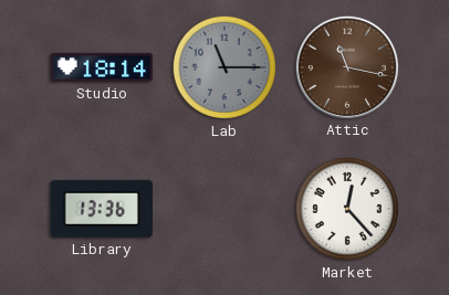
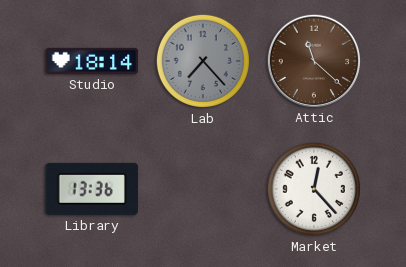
Lab: 11:15 -> 7:23
Attic: 11:17 -> 11:22
